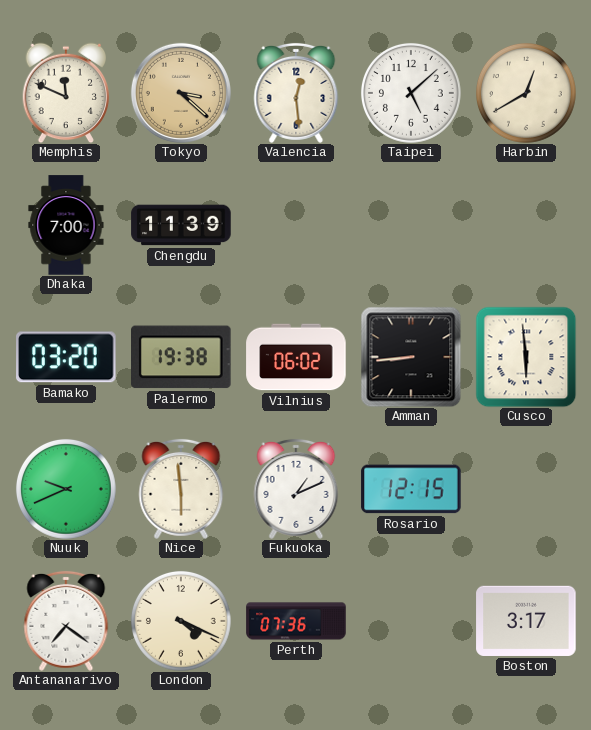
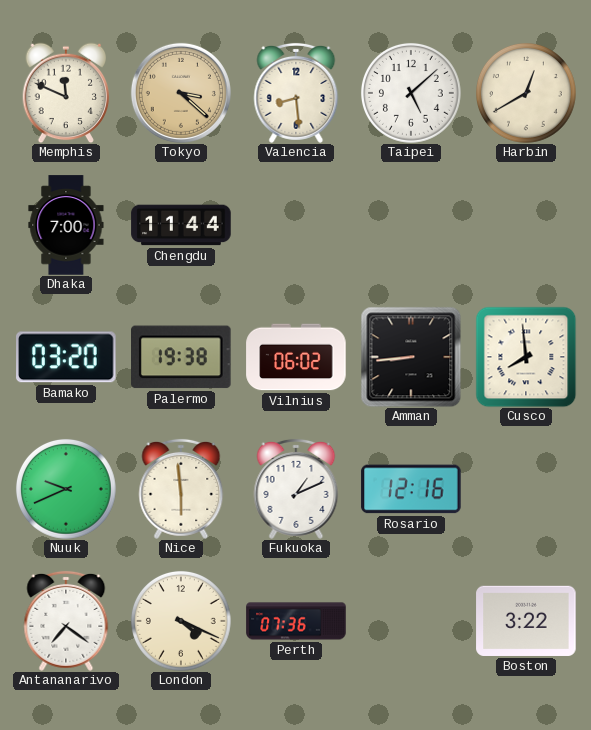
Valencia: 12:29 -> 8:29
Chengdu: 11:39 -> 11:44
Cusco: 5:59 -> 7:59
Rosario: 12:15 -> 12:16
Boston: 3:17 -> 3:22
